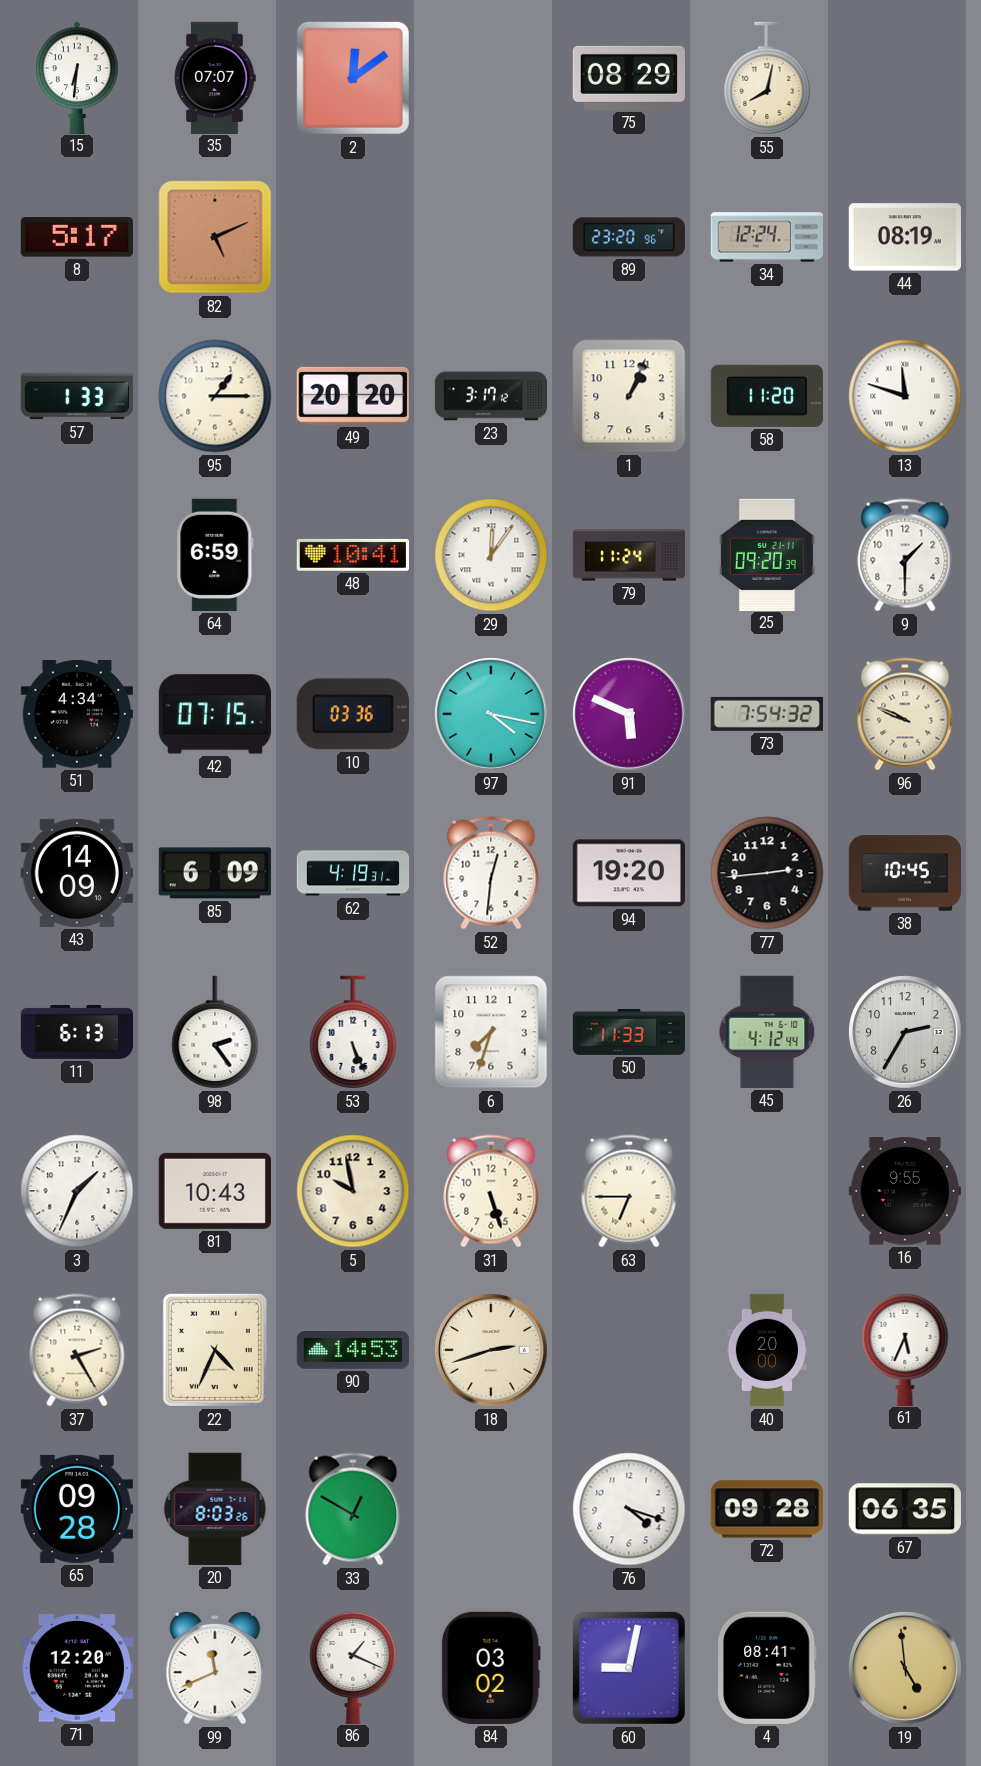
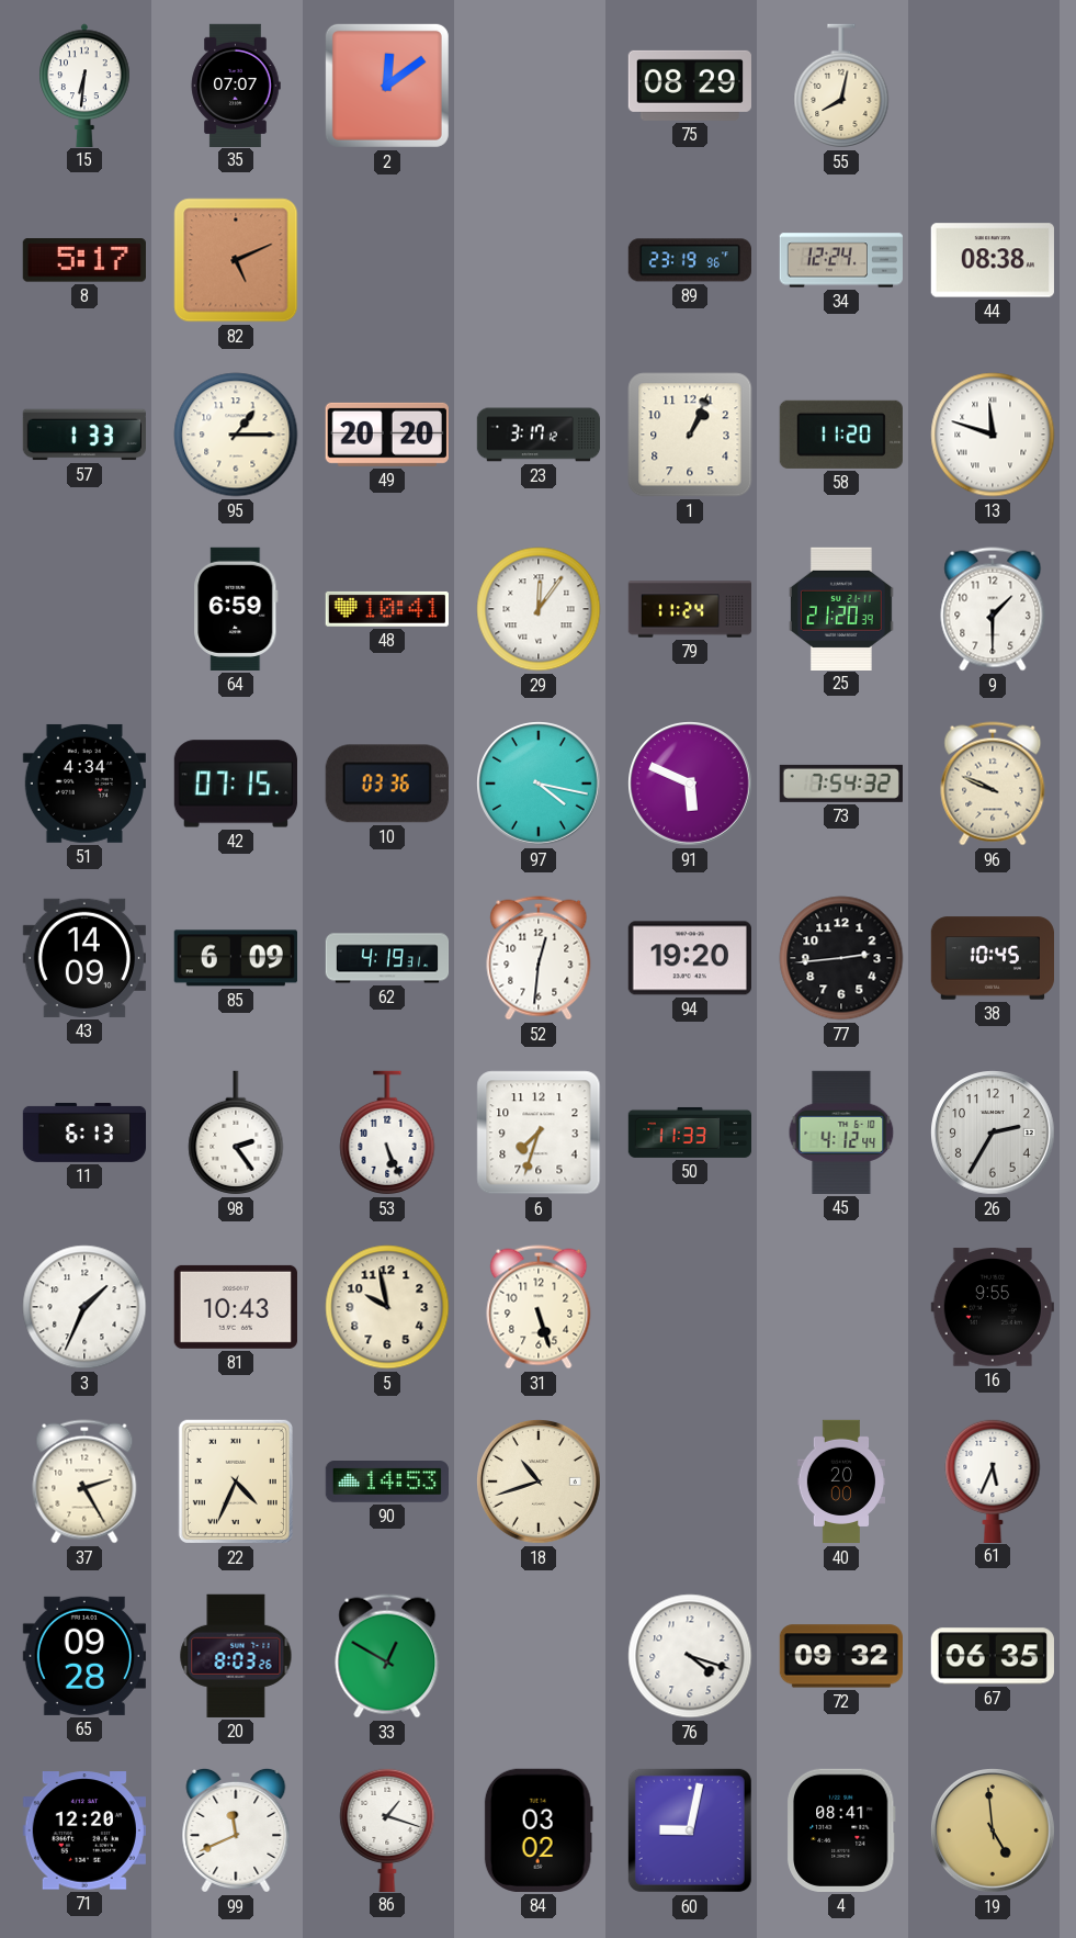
89: 23:20 -> 23:19
44: 08:19 -> 08:38
25: 09:20 -> 21:20
63: 6:45 -> none
18: 2:42 -> 10:42
72: 09:28 -> 09:32
86: 1:19 -> 1:18
